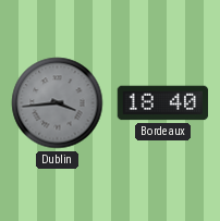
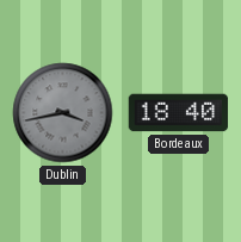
Dublin: 3:44 -> 3:43
